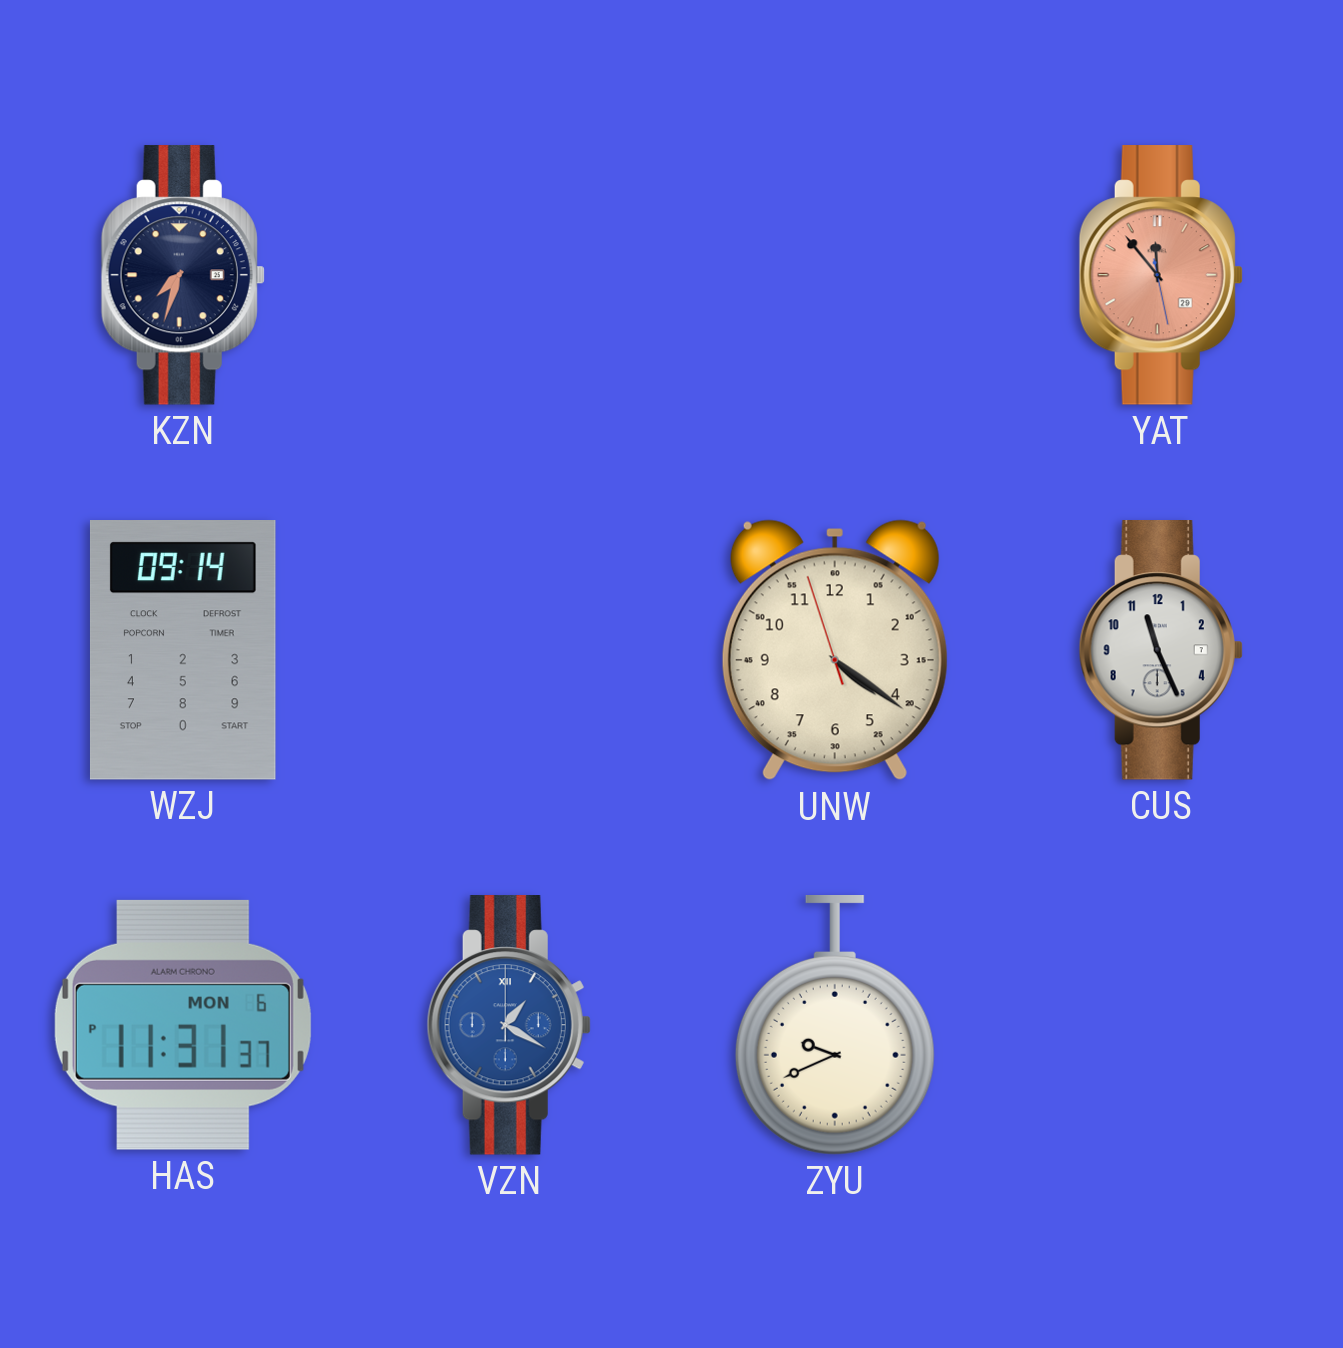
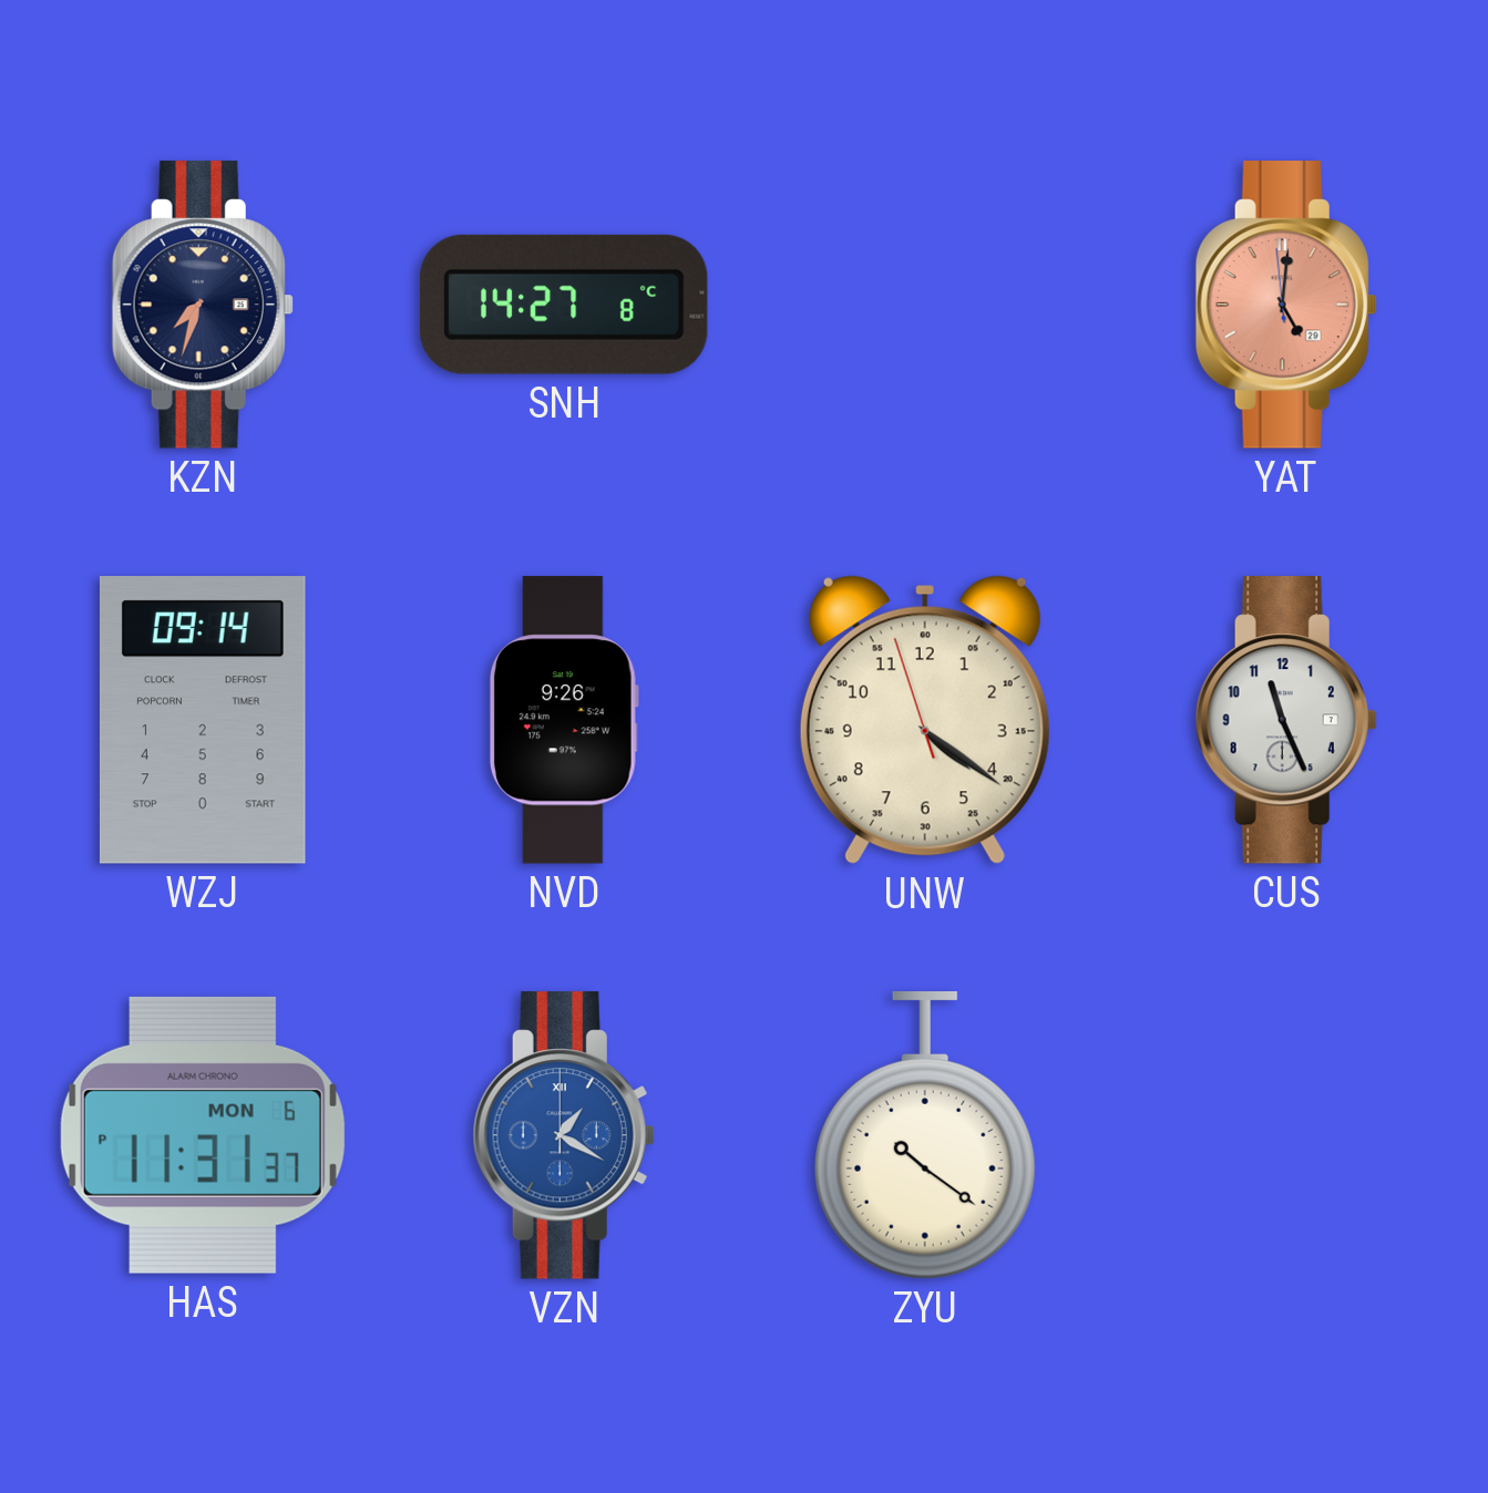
SNH: none -> 14:27
YAT: 11:53 -> 5:00
NVD: none -> 9:26
ZYU: 9:41 -> 10:21
